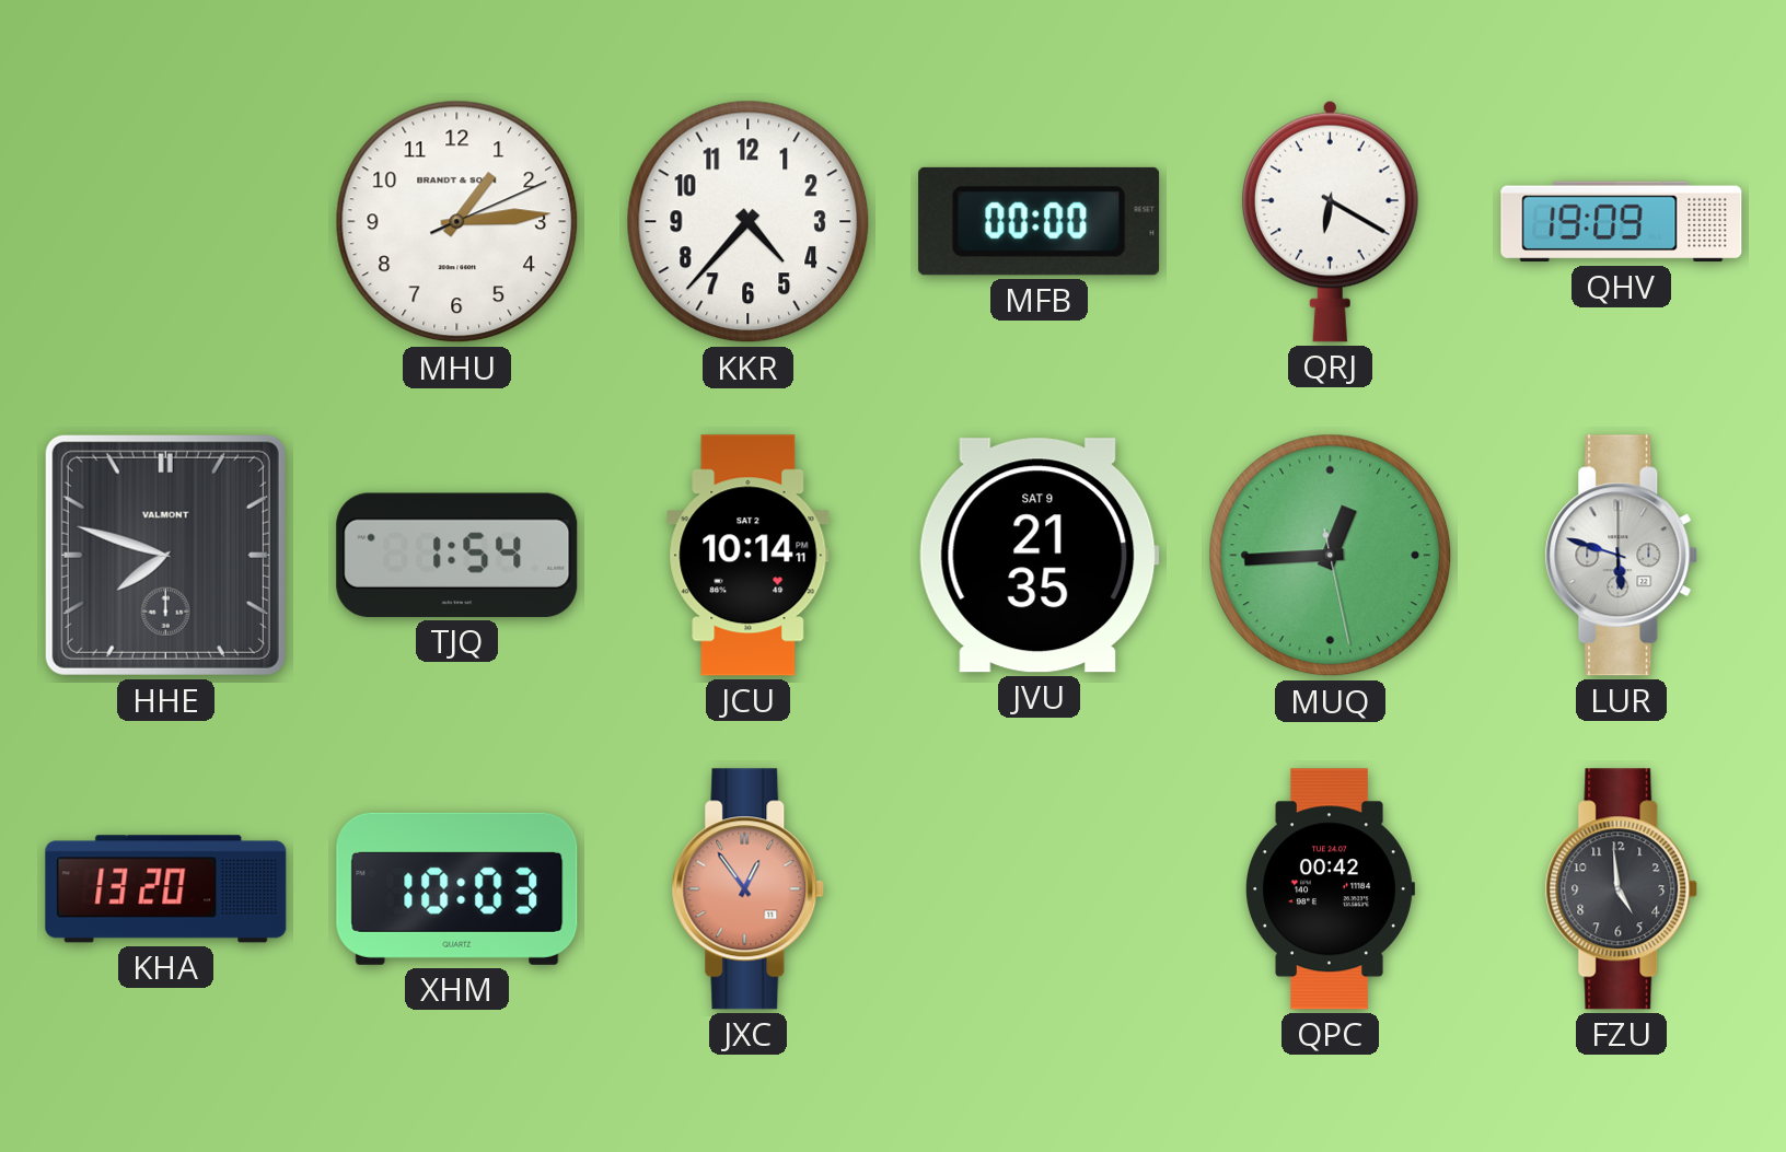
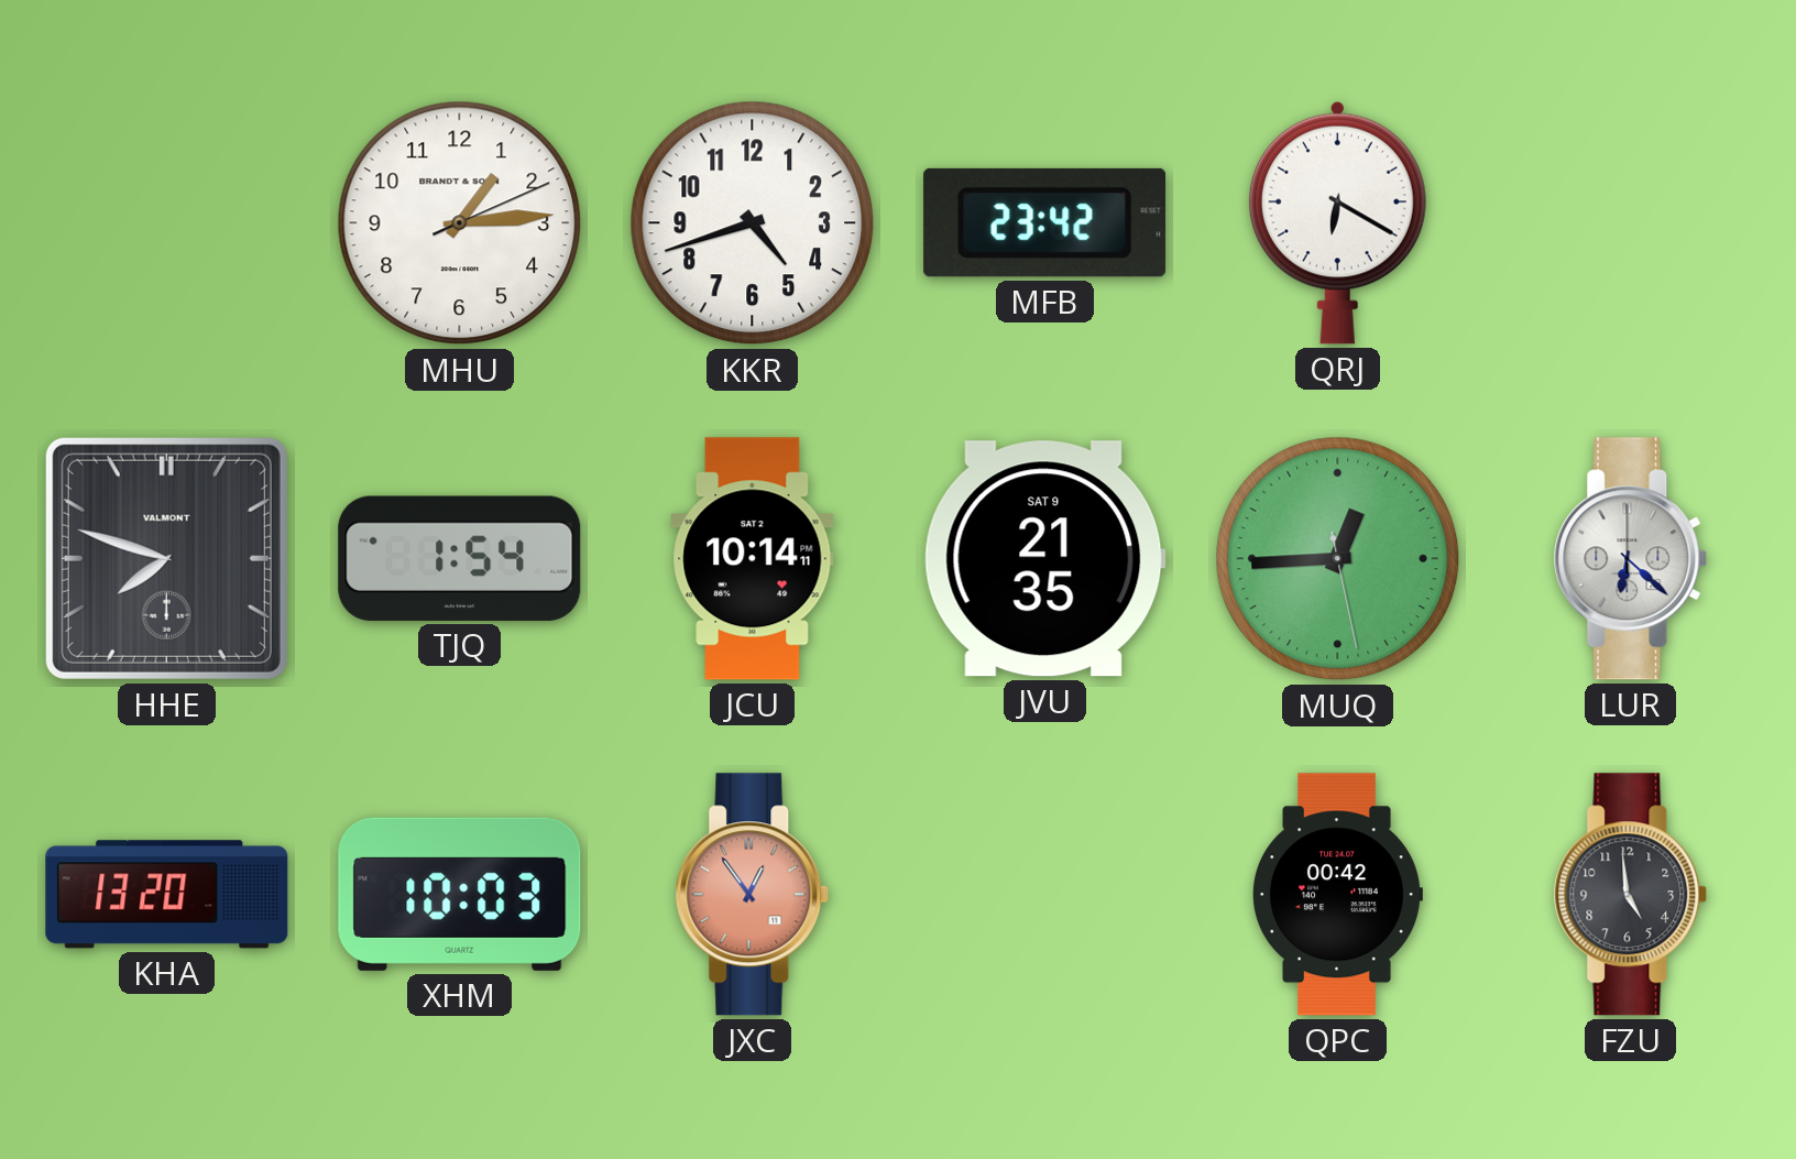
KKR: 4:37 -> 4:42
MFB: 00:00 -> 23:42
QHV: 19:09 -> none
LUR: 5:48 -> 6:22
